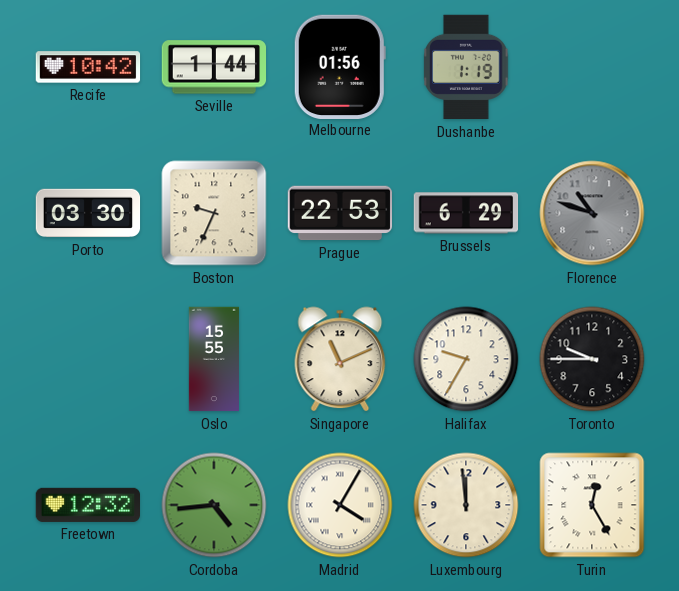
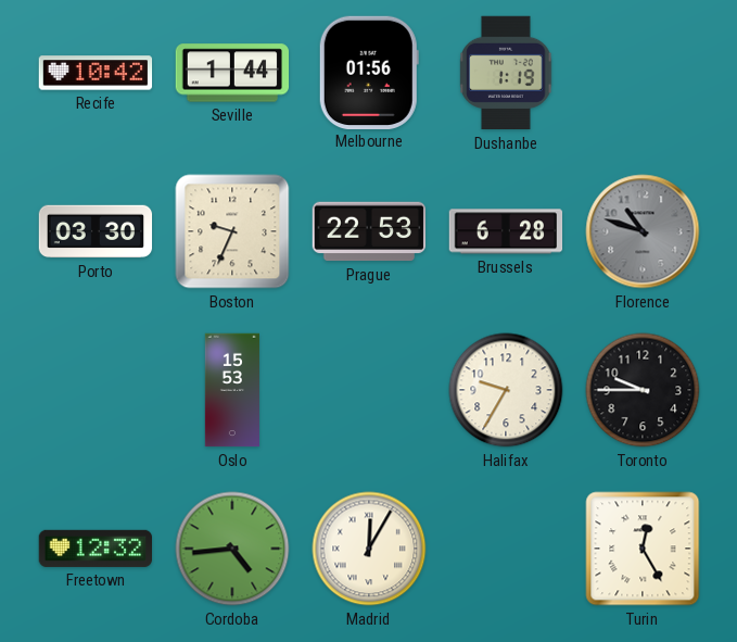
Brussels: 6:29 -> 6:28
Oslo: 15:55 -> 15:53
Singapore: 11:11 -> none
Madrid: 4:05 -> 12:05
Luxembourg: 11:59 -> none
